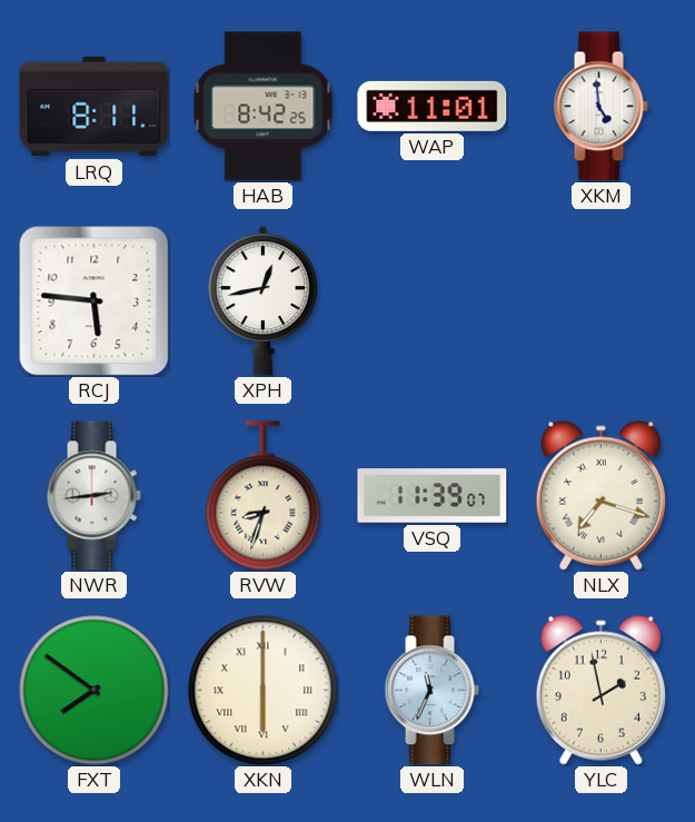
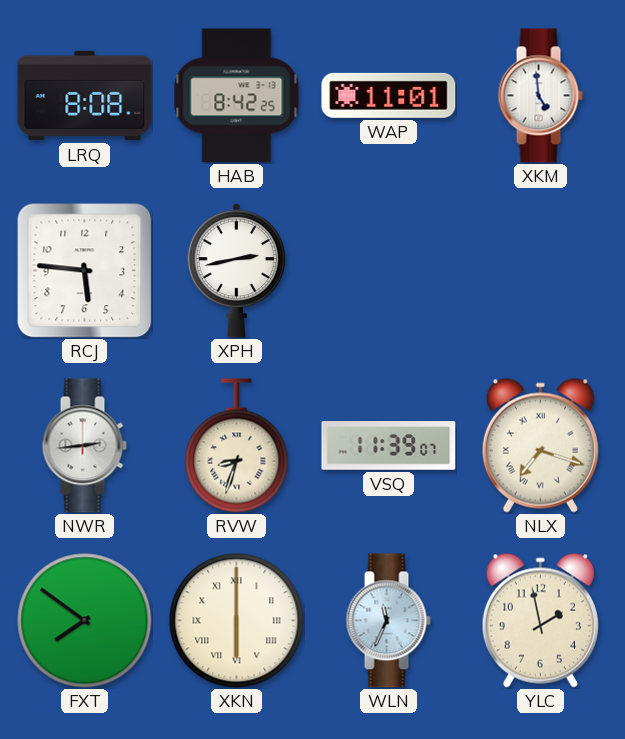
LRQ: 8:11 -> 8:08
XPH: 12:43 -> 2:43
